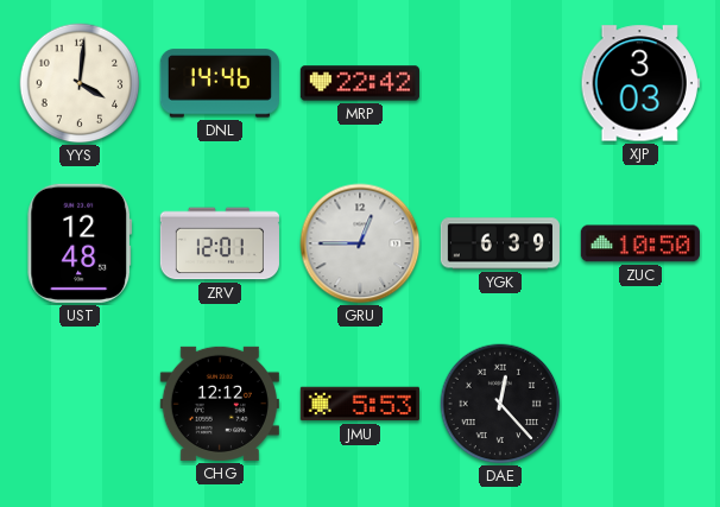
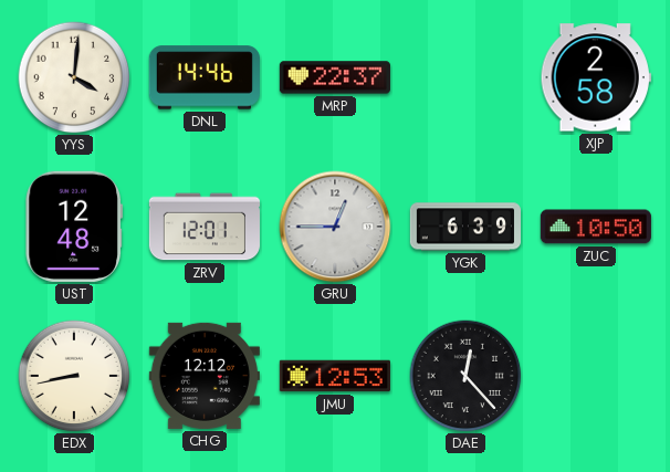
MRP: 22:42 -> 22:37
XJP: 3:03 -> 2:58
EDX: none -> 8:43
JMU: 5:53 -> 12:53
